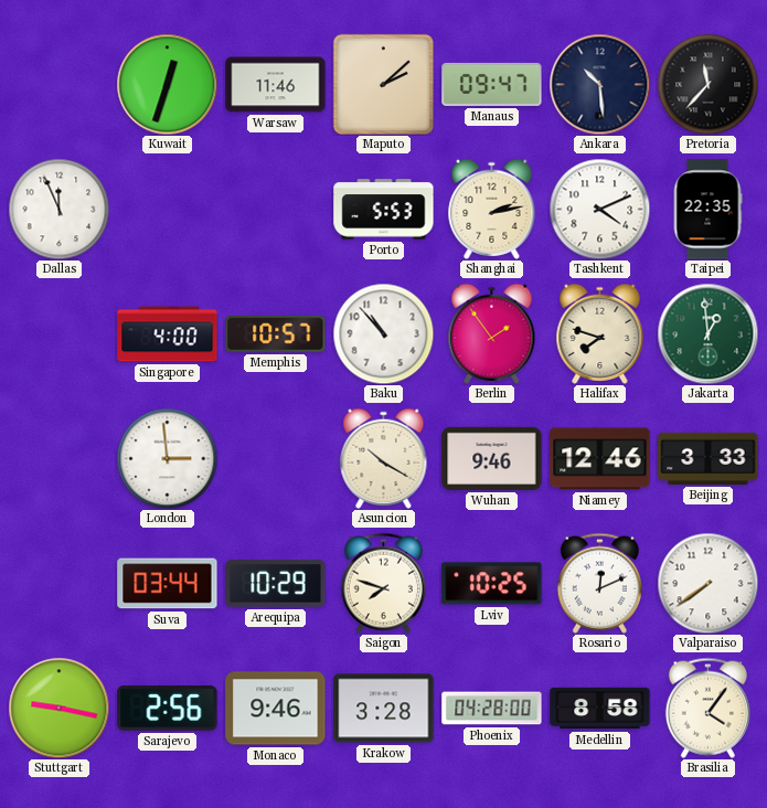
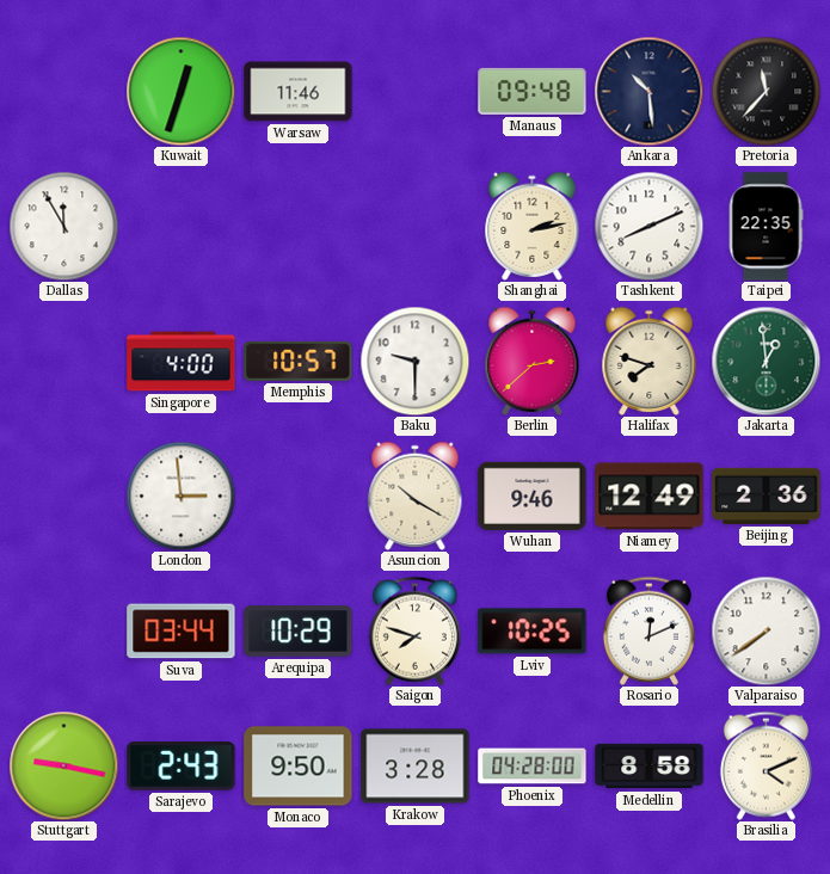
Maputo: 2:08 -> none
Manaus: 09:47 -> 09:48
Dallas: 11:56 -> 11:55
Porto: 5:53 -> none
Tashkent: 4:11 -> 8:11
Baku: 10:53 -> 9:30
Berlin: 1:54 -> 2:38
Niamey: 12:46 -> 12:49
Beijing: 3:33 -> 2:36
Sarajevo: 2:56 -> 2:43
Monaco: 9:46 -> 9:50
Brasilia: 4:06 -> 4:11
